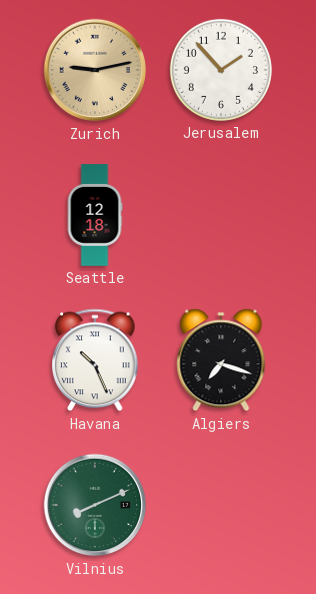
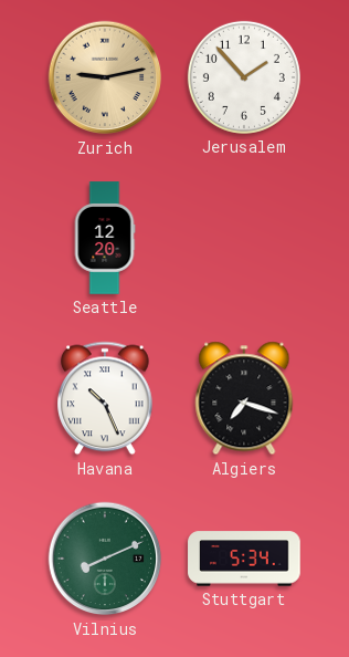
Seattle: 12:18 -> 12:20
Stuttgart: none -> 5:34
